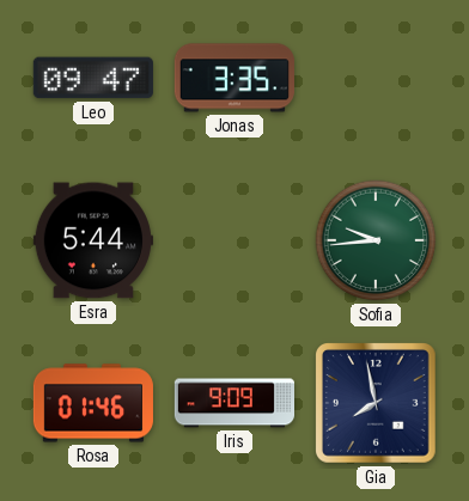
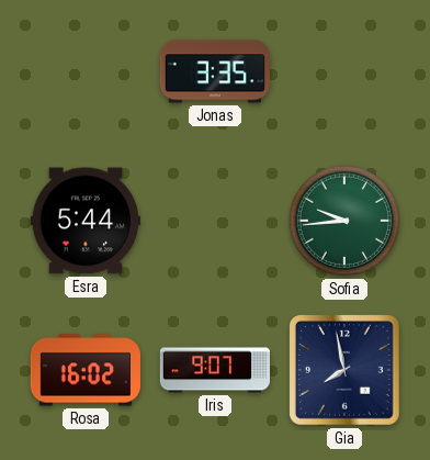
Leo: 09:47 -> none
Rosa: 01:46 -> 16:02
Iris: 9:09 -> 9:07
